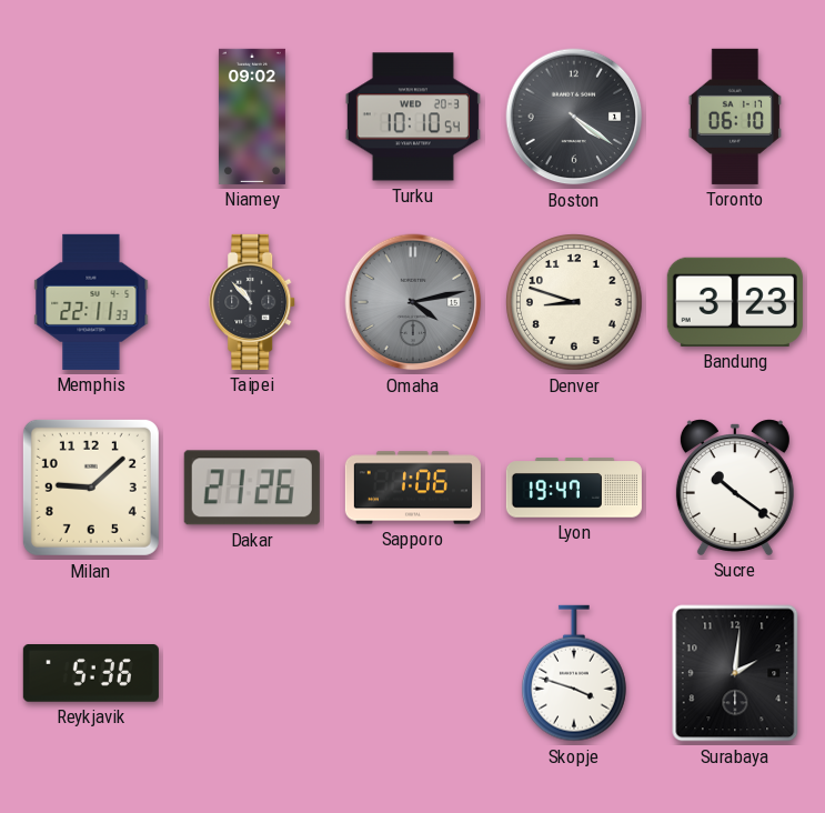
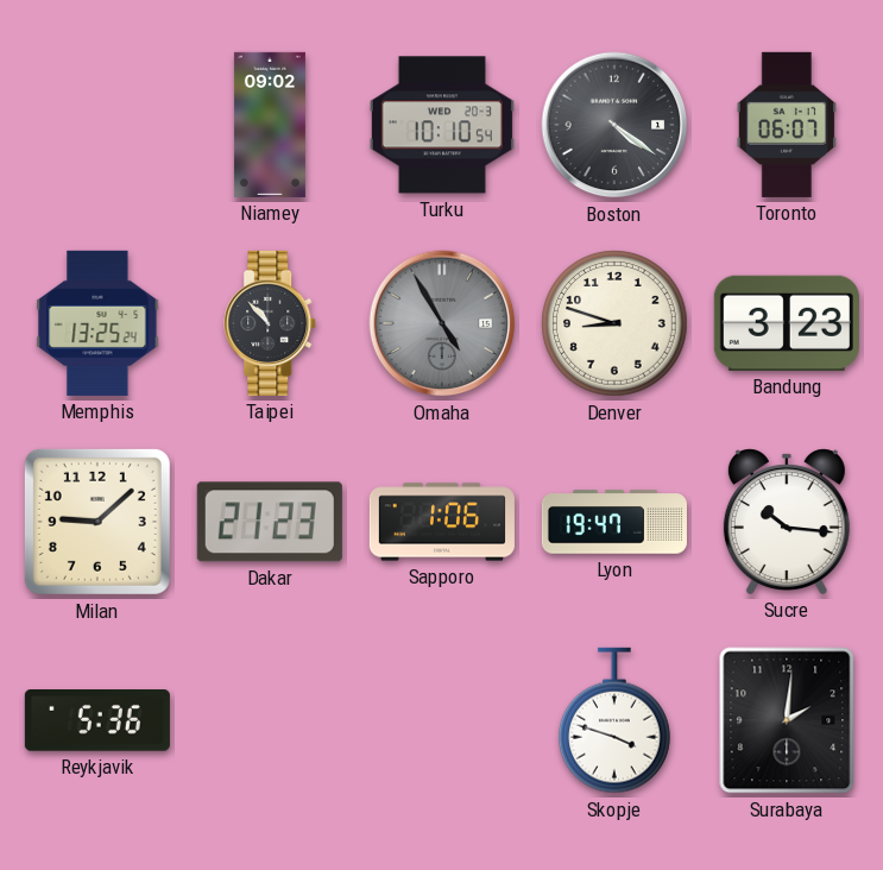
Toronto: 06:10 -> 06:07
Memphis: 22:11 -> 13:25
Omaha: 4:13 -> 4:55
Dakar: 21:26 -> 21:23
Sucre: 10:21 -> 10:16
